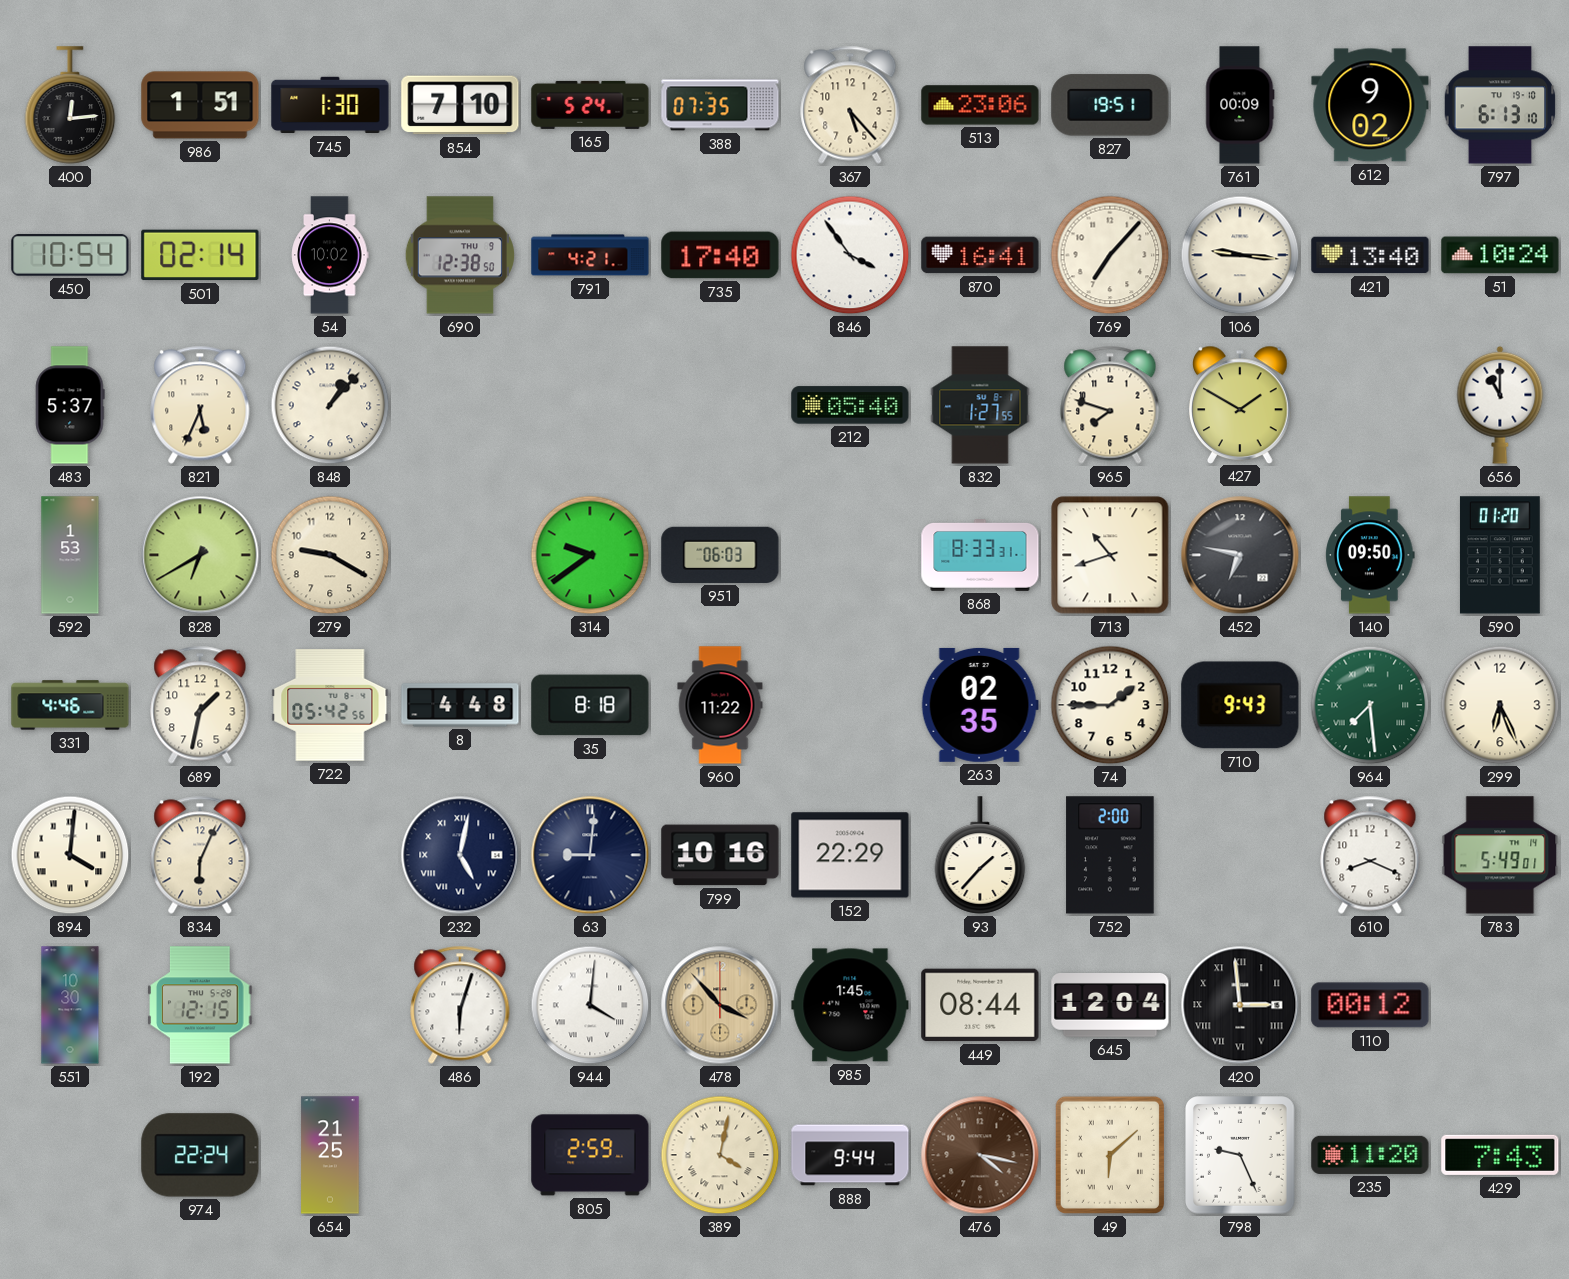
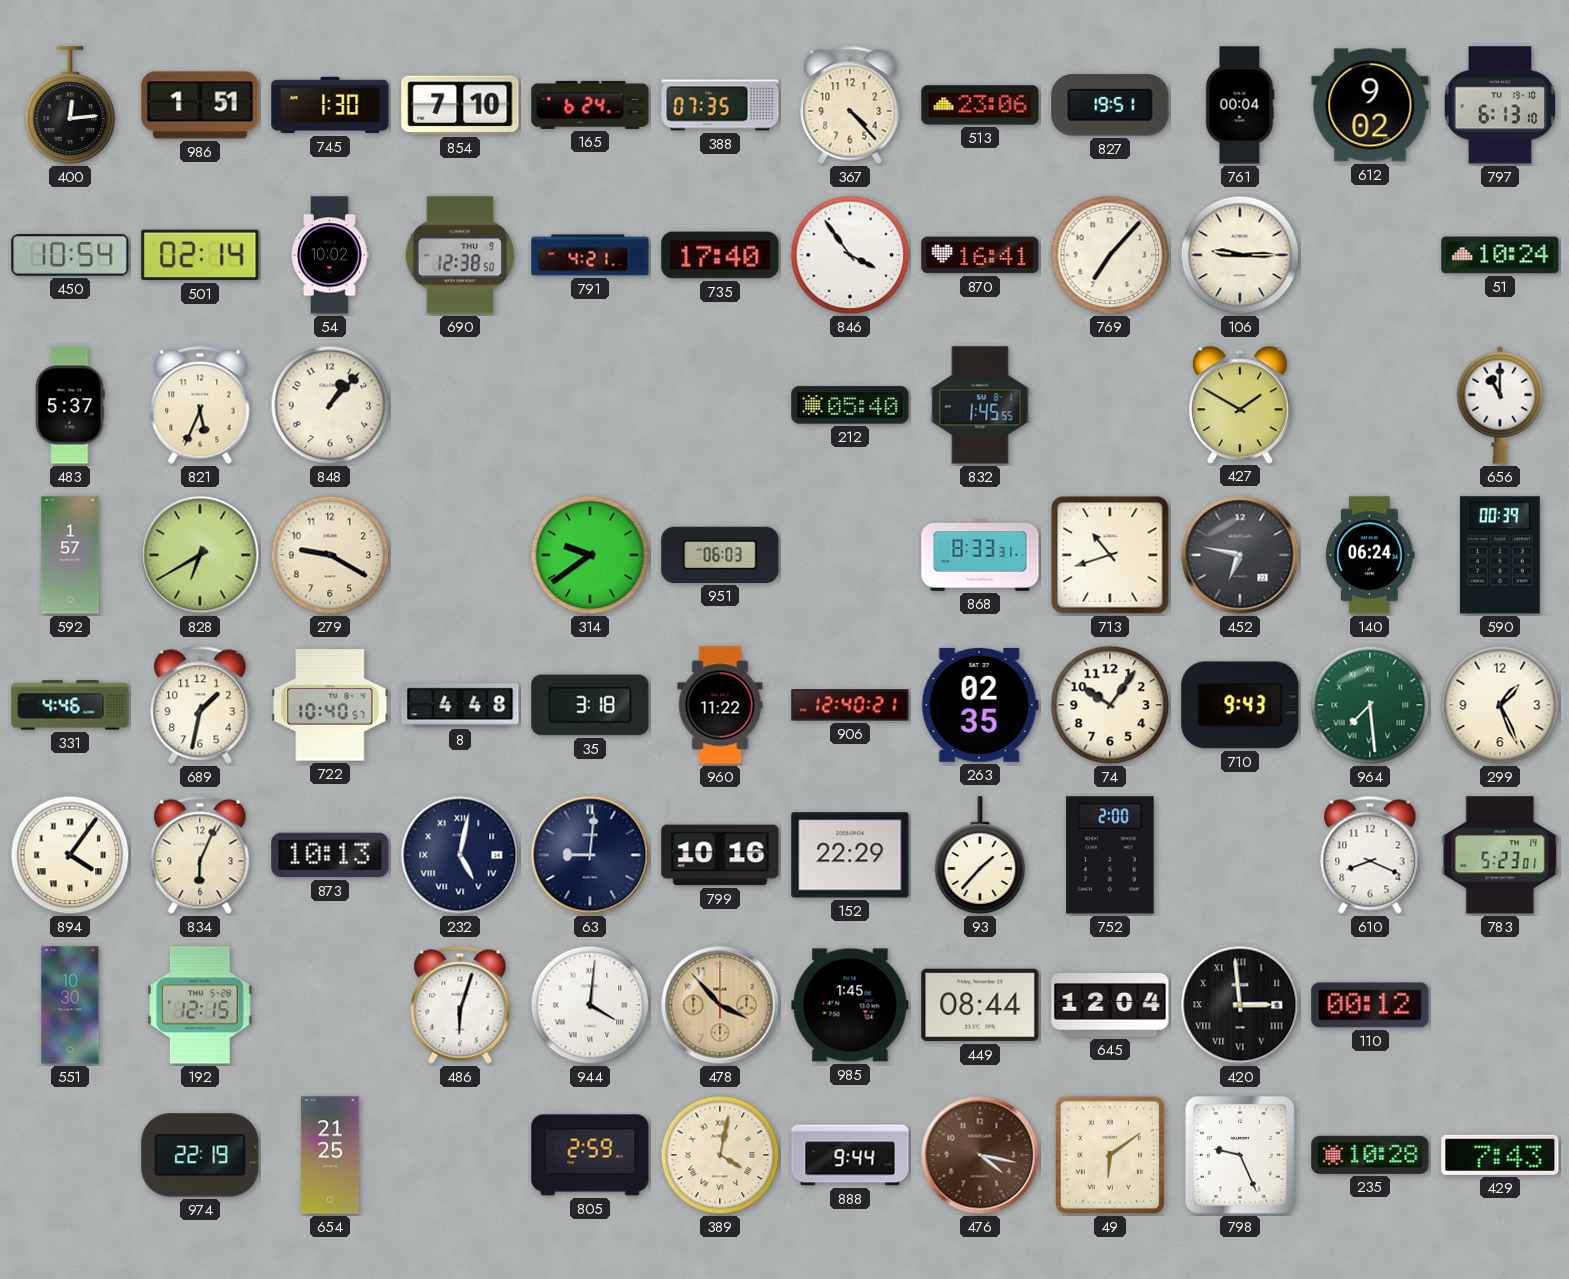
165: 5:24 -> 6:24
367: 5:23 -> 4:23
761: 00:09 -> 00:04
106: 9:16 -> 9:15
421: 13:40 -> none
832: 1:27 -> 1:45
965: 7:48 -> none
592: 1:53 -> 1:57
140: 09:50 -> 06:24
590: 01:20 -> 00:39
722: 05:42 -> 10:40
35: 8:18 -> 3:18
906: none -> 12:40
74: 1:45 -> 10:06
299: 6:26 -> 1:26
894: 4:01 -> 4:06
873: none -> 10:13
783: 5:49 -> 5:23
974: 22:24 -> 22:19
49: 6:08 -> 6:09
235: 11:20 -> 10:28
